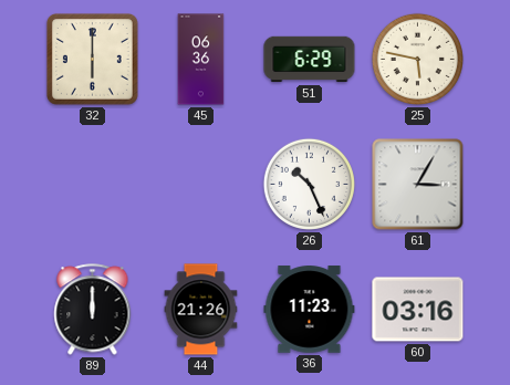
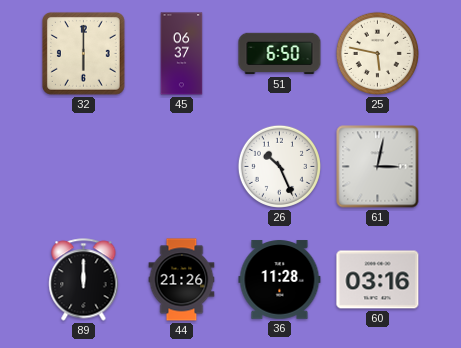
45: 06:36 -> 06:37
51: 6:29 -> 6:50
61: 3:05 -> 3:02
36: 11:23 -> 11:28
